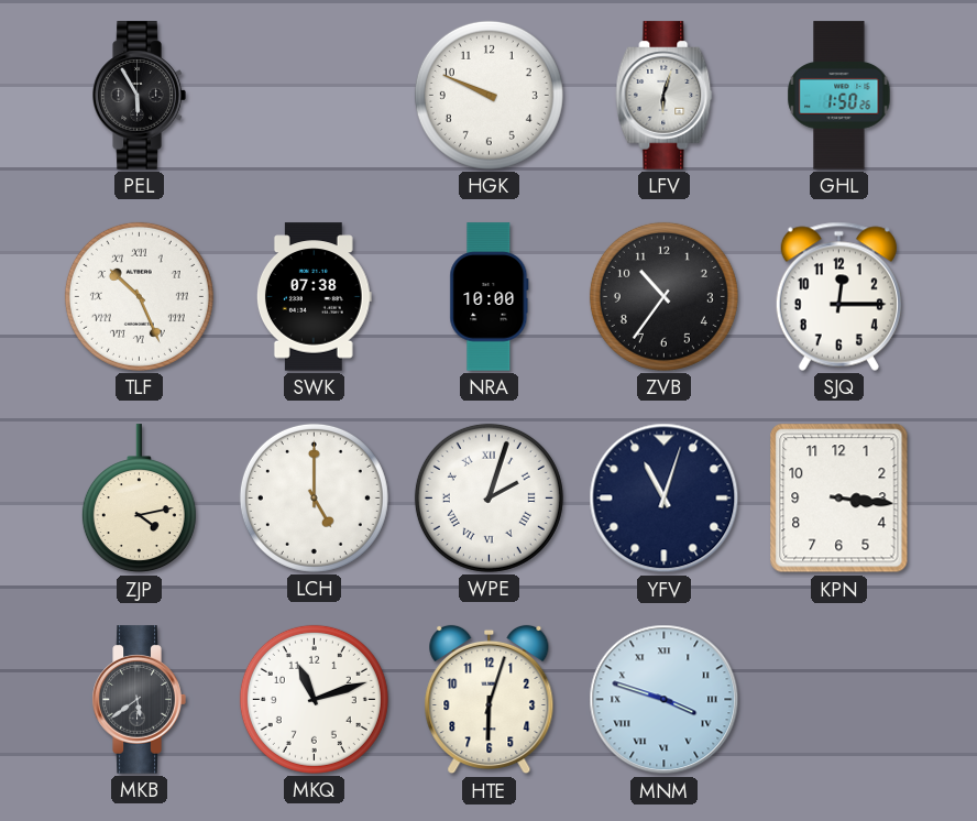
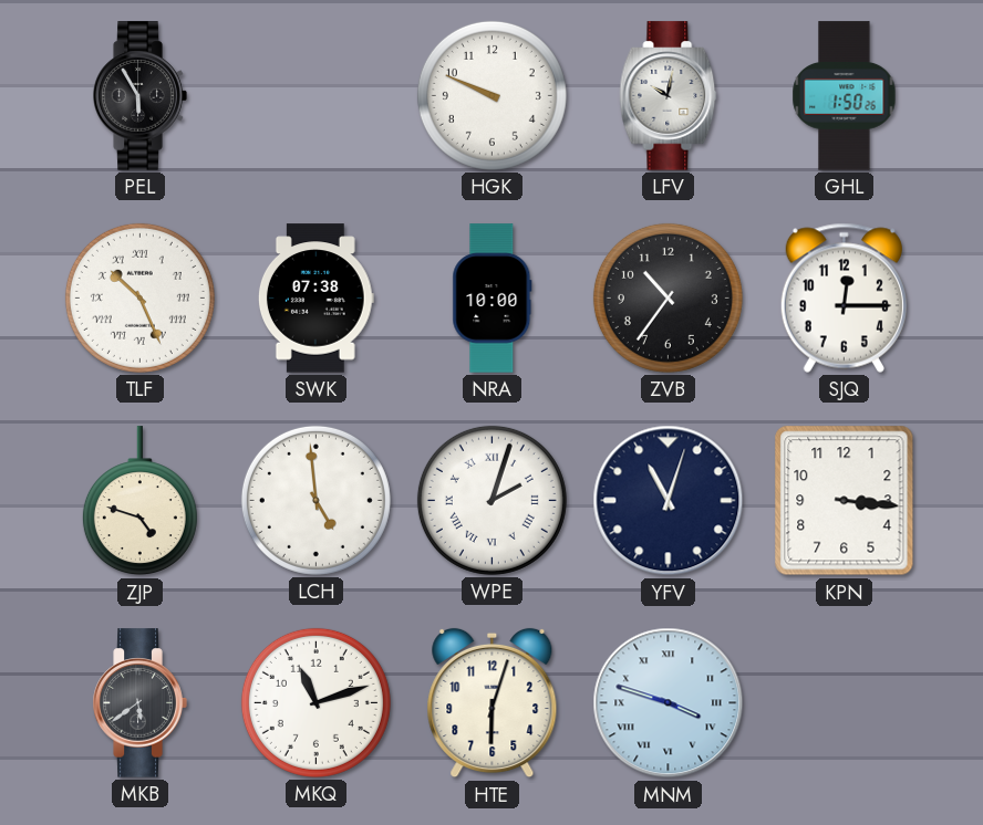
LFV: 6:03 -> 10:02
ZJP: 4:13 -> 4:48
LCH: 5:00 -> 4:59
